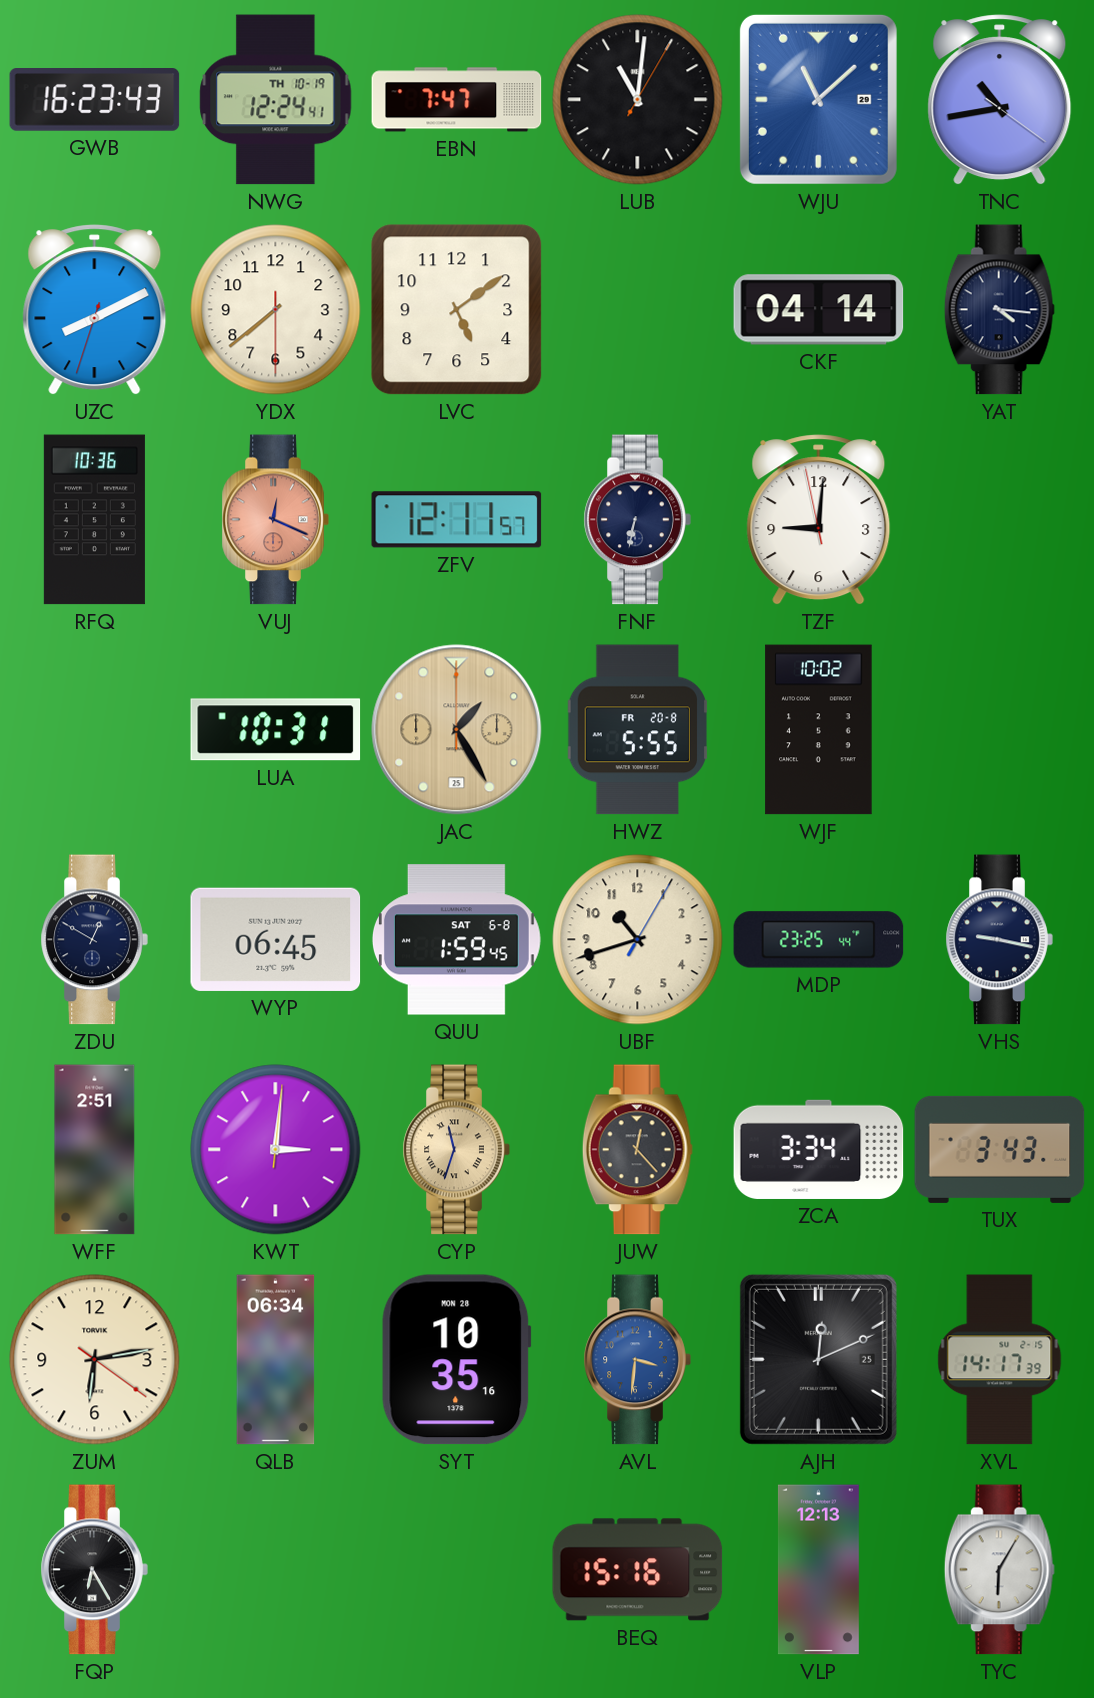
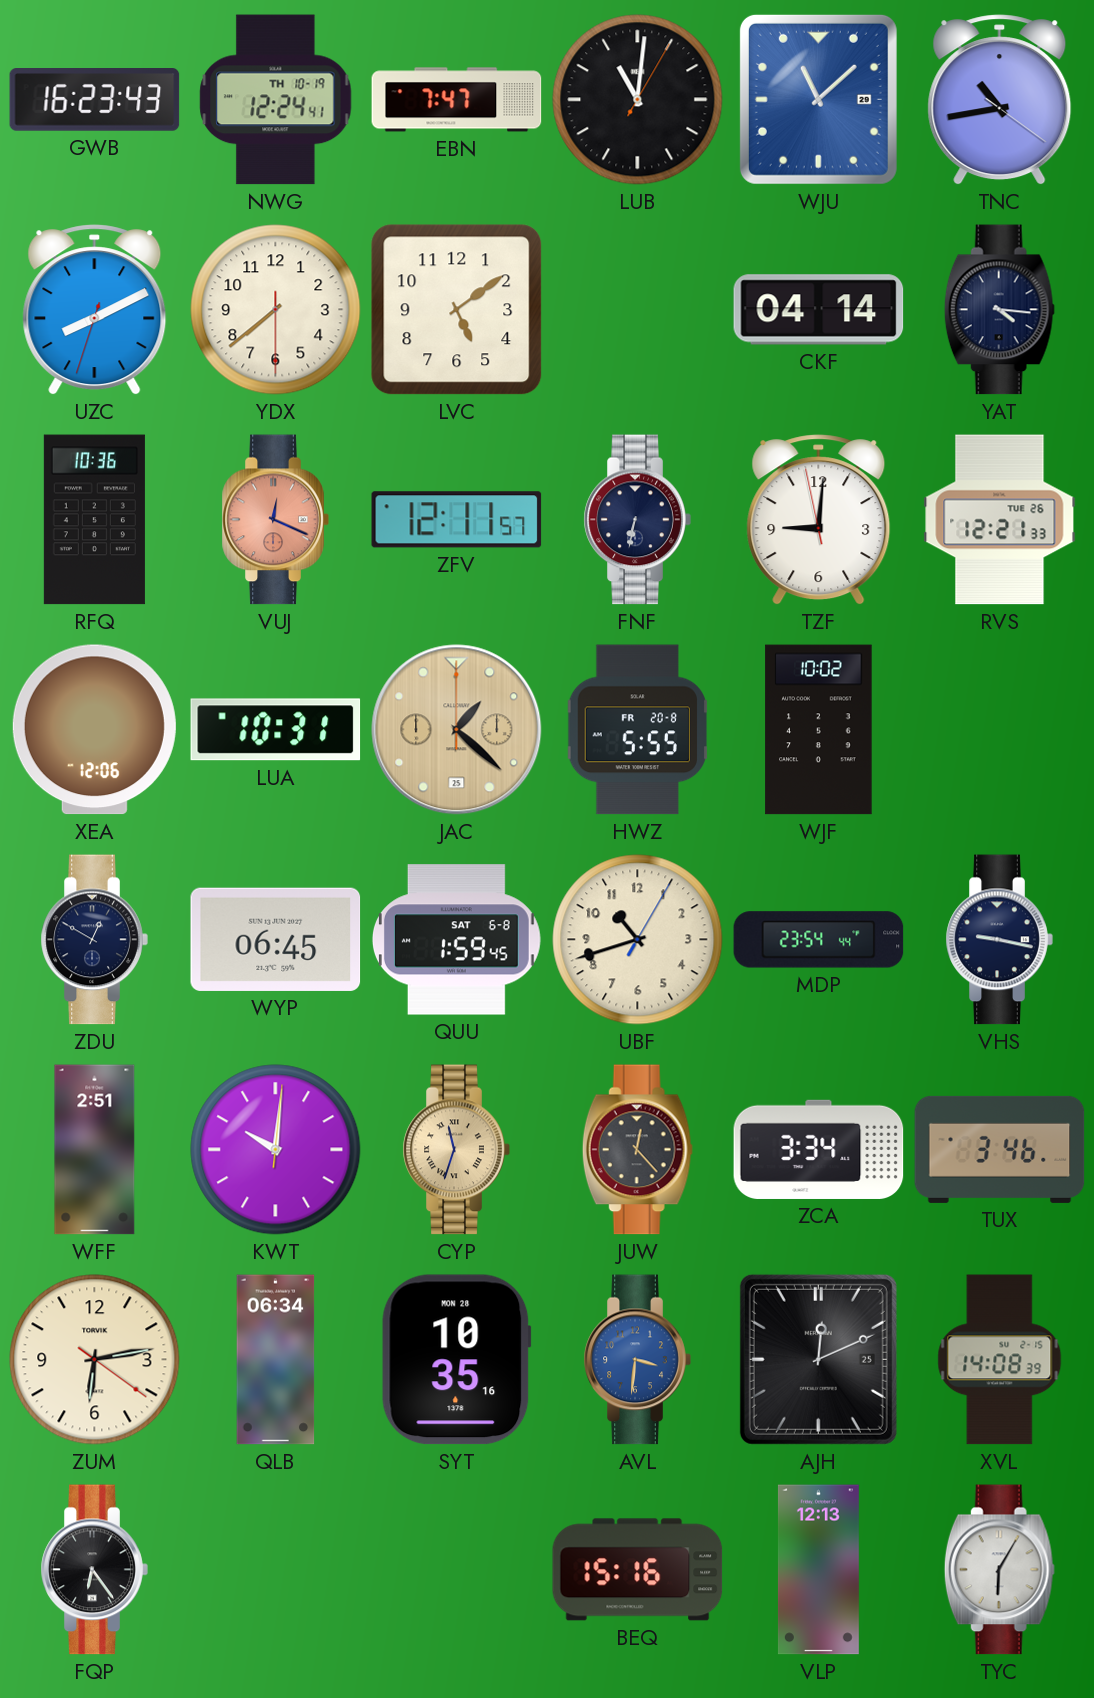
RVS: none -> 12:21
XEA: none -> 12:06
JAC: 1:25 -> 1:22
MDP: 23:25 -> 23:54
KWT: 3:01 -> 10:01
TUX: 3:43 -> 3:46
XVL: 14:17 -> 14:08
FQP: 6:25 -> 6:24
